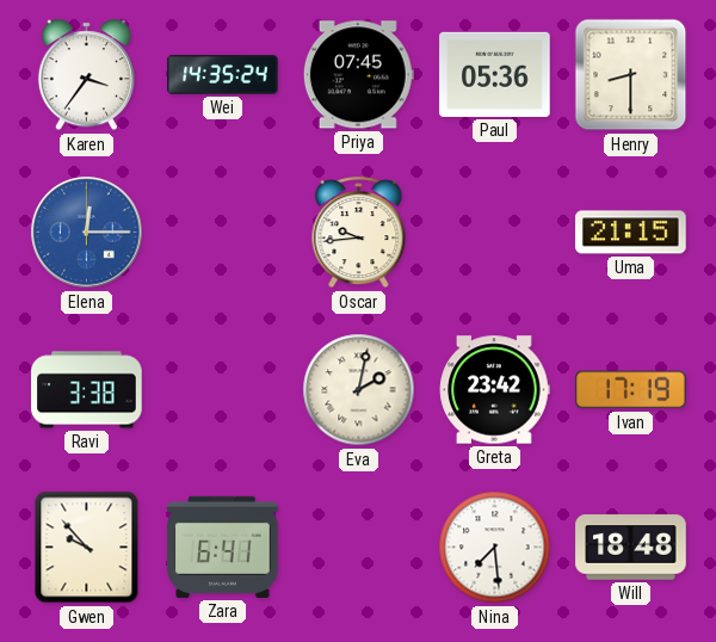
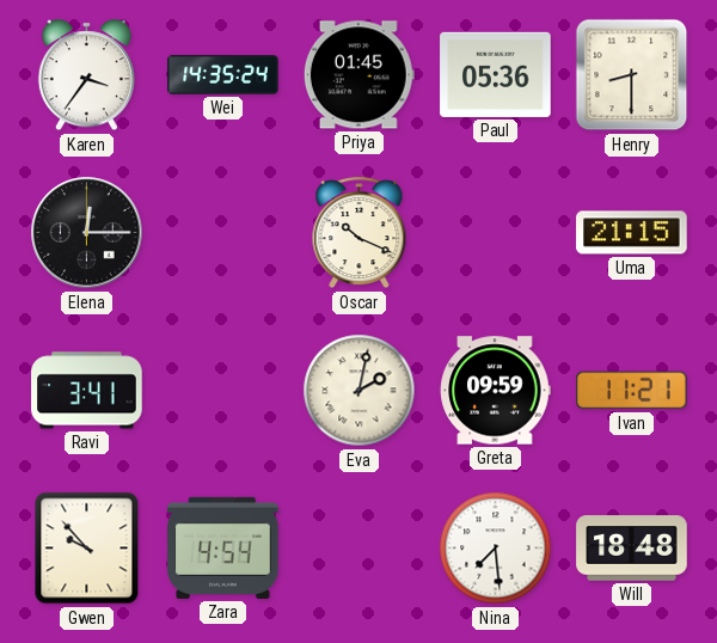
Priya: 07:45 -> 01:45
Elena dial: blue -> black
Oscar: 9:44 -> 10:19
Ravi: 3:38 -> 3:41
Greta: 23:42 -> 09:59
Ivan: 17:19 -> 11:21
Zara: 6:41 -> 4:54
